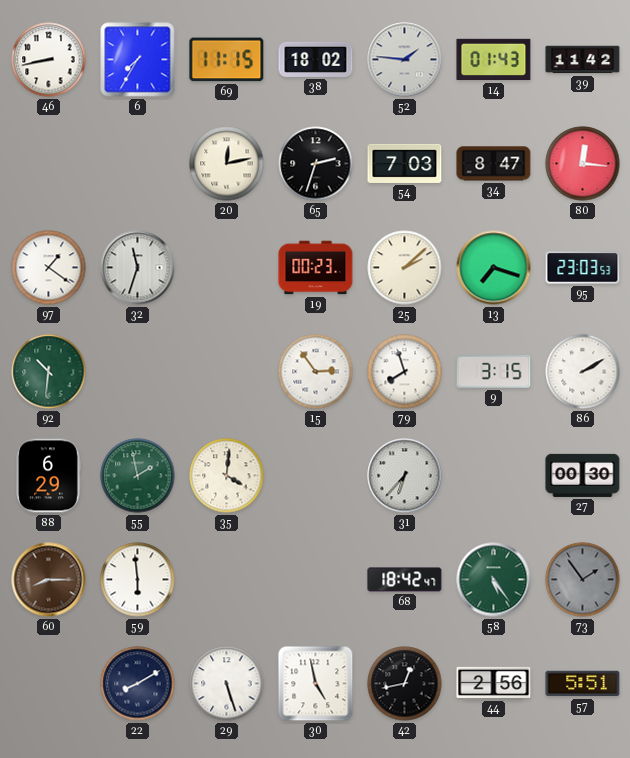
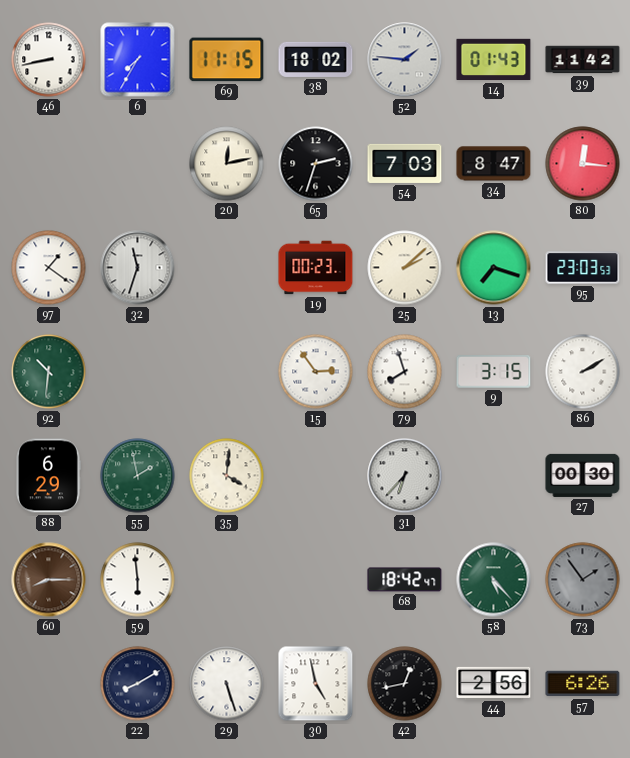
58: 5:24 -> 5:23
57: 5:51 -> 6:26
